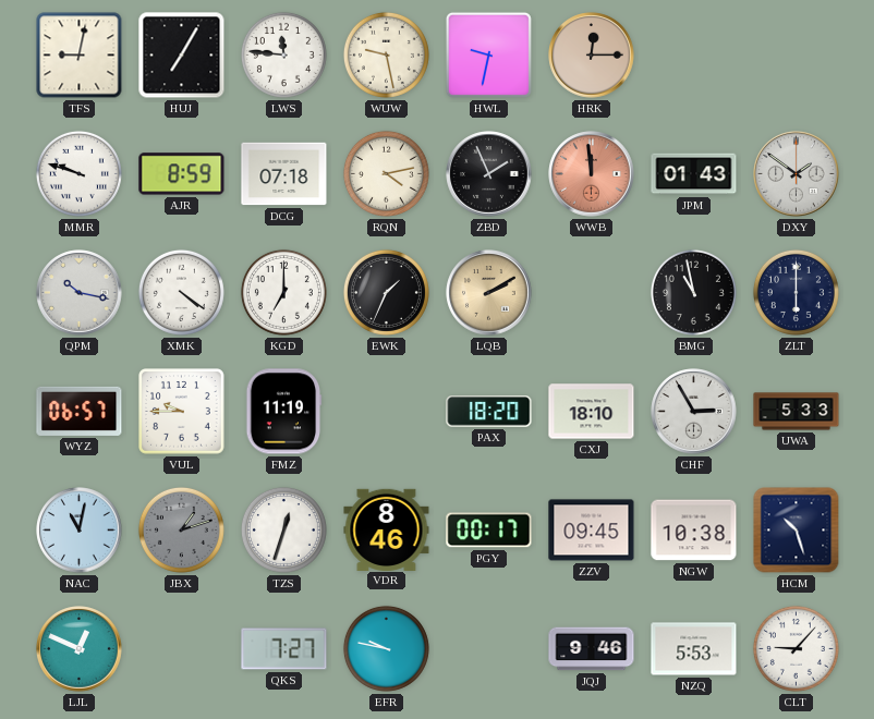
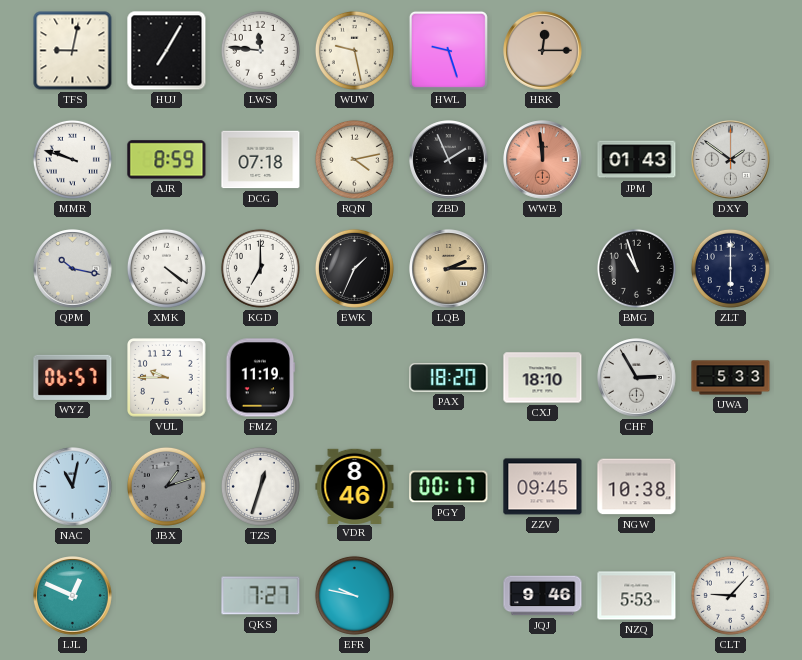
HWL: 9:32 -> 9:27
LQB: 2:10 -> 2:15
BMG: 10:58 -> 10:57
HCM: 10:27 -> none
